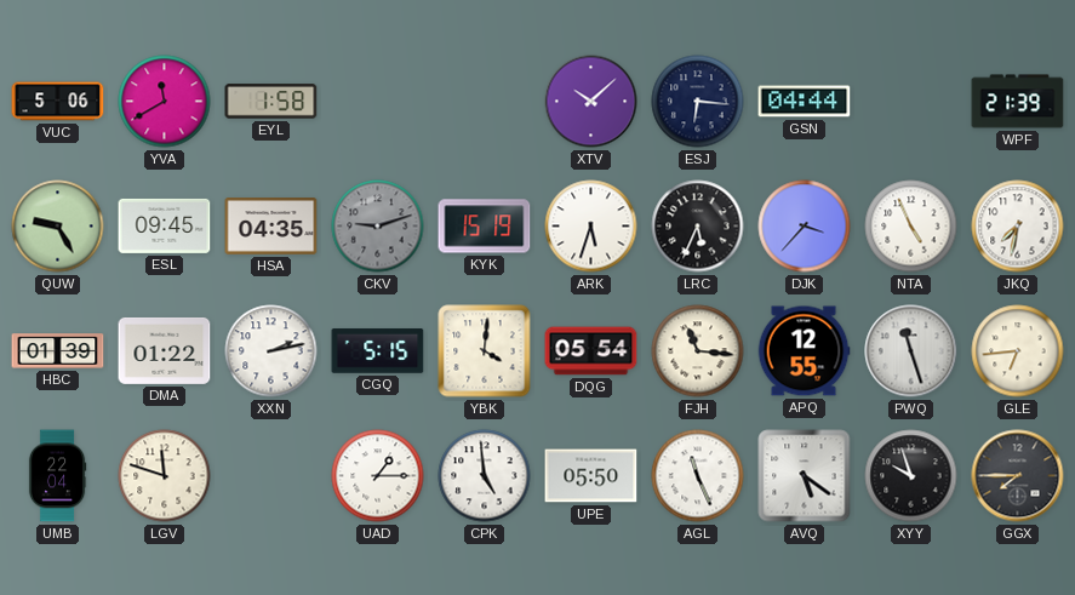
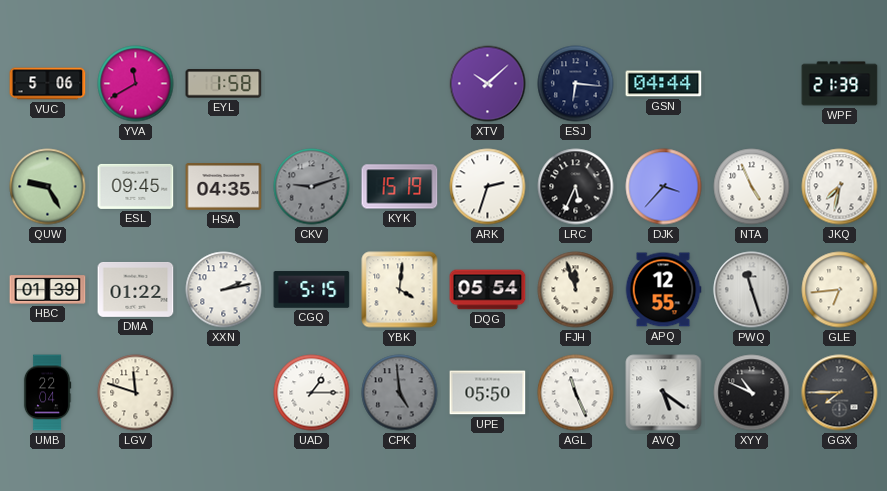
ARK: 5:33 -> 2:33
FJH: 11:16 -> 11:57
CPK dial: white -> grey
XYY: 9:57 -> 10:49
